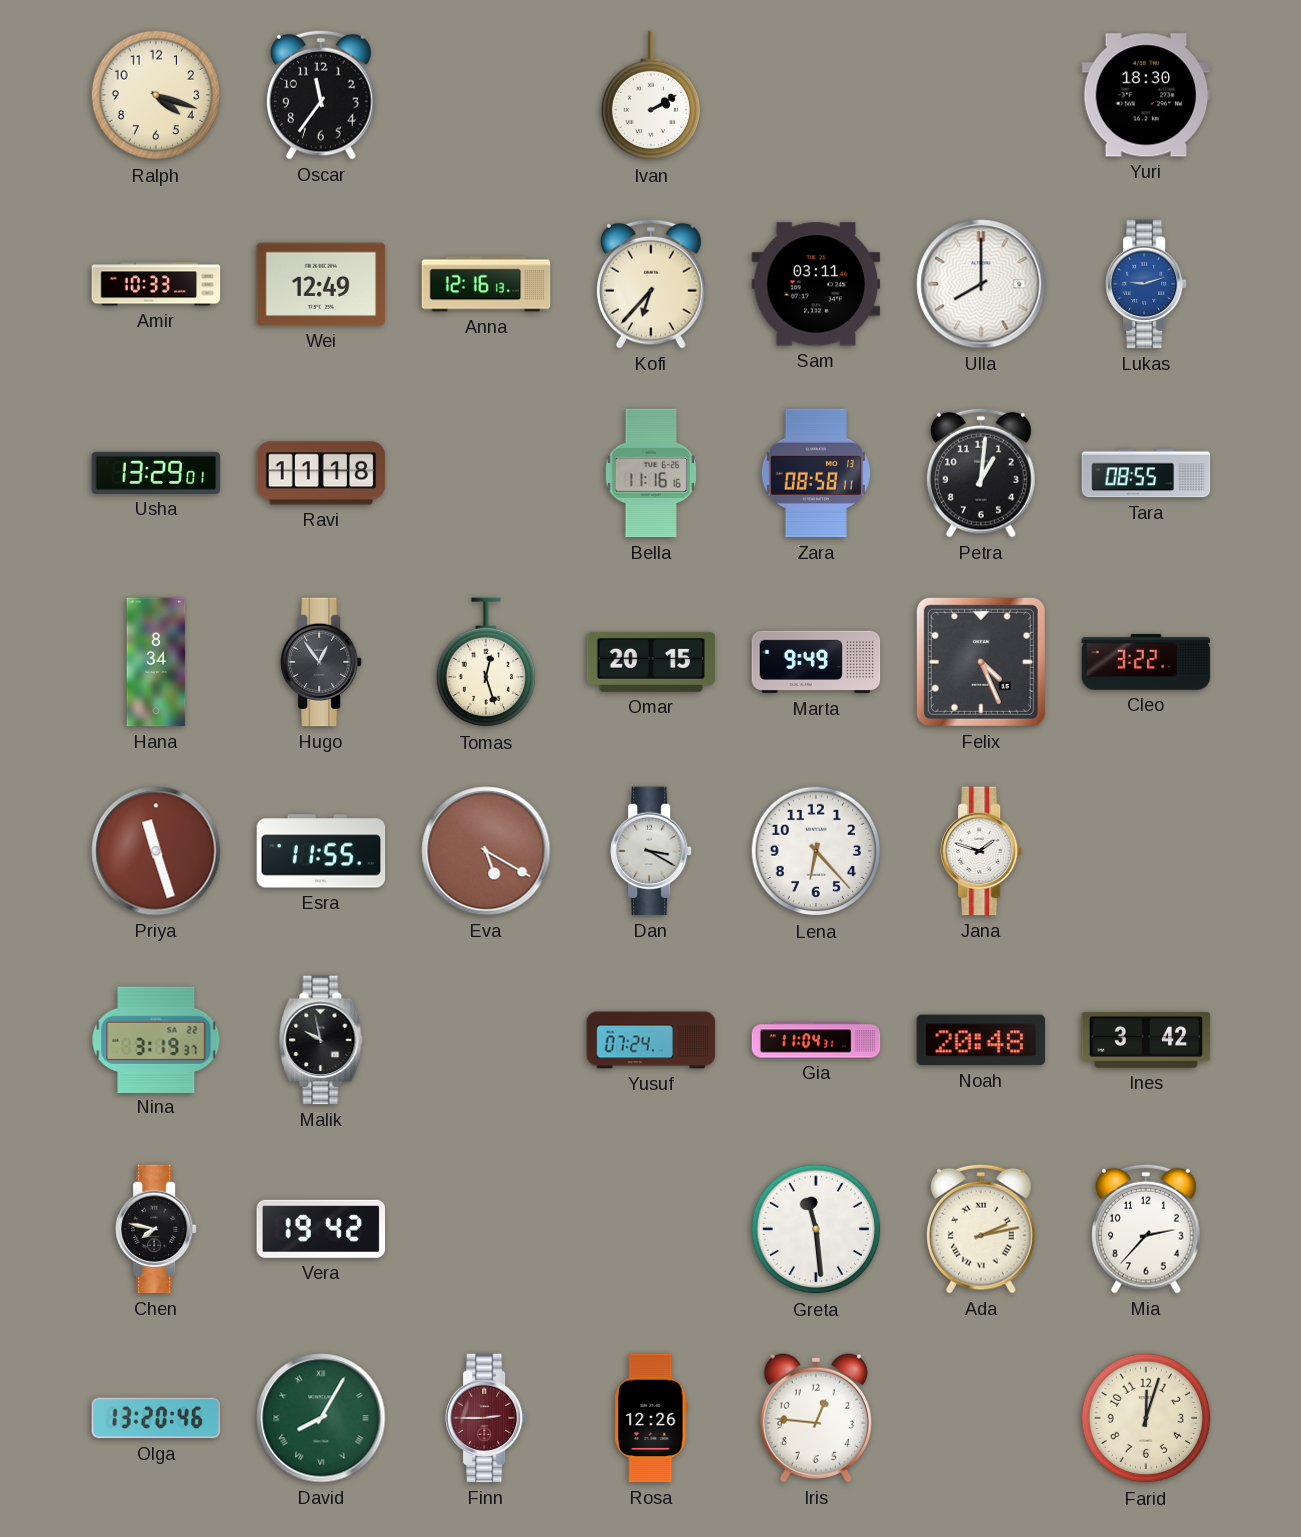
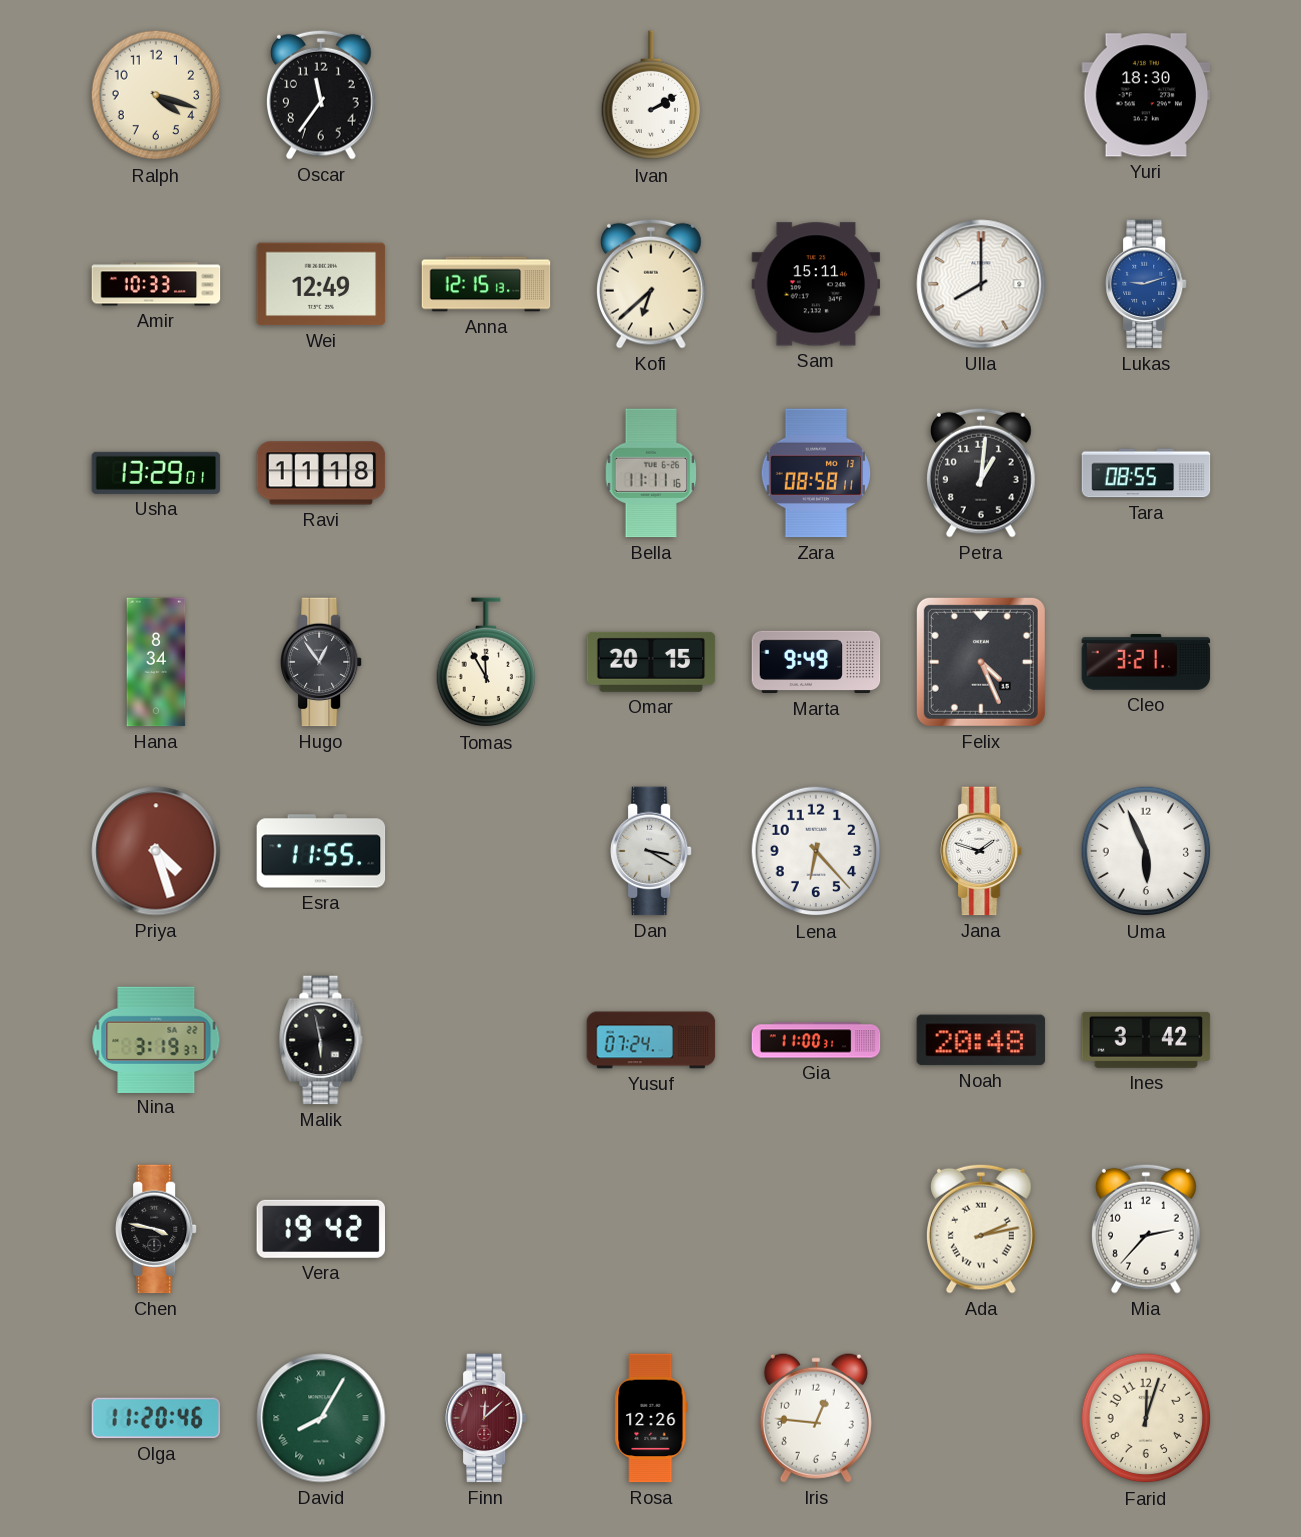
Anna: 12:16 -> 12:15
Kofi: 6:37 -> 6:38
Sam: 03:11 -> 15:11
Bella: 11:16 -> 11:11
Tomas: 12:27 -> 11:55
Cleo: 3:22 -> 3:21
Priya: 11:27 -> 4:27
Eva: 5:20 -> none
Uma: none -> 5:56
Malik: 9:58 -> 5:58
Gia: 11:04 -> 11:00
Chen: 7:47 -> 3:47
Greta: 11:29 -> none
Olga: 13:20 -> 11:20
Finn: 2:45 -> 12:08
